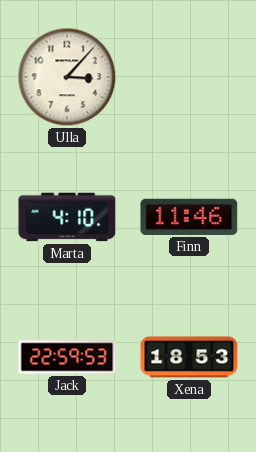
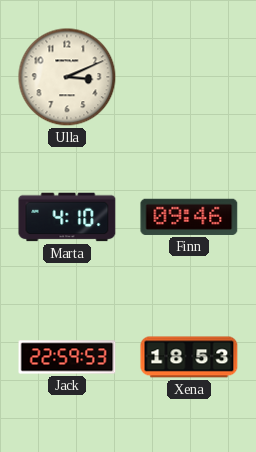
Ulla: 3:07 -> 3:11
Finn: 11:46 -> 09:46
